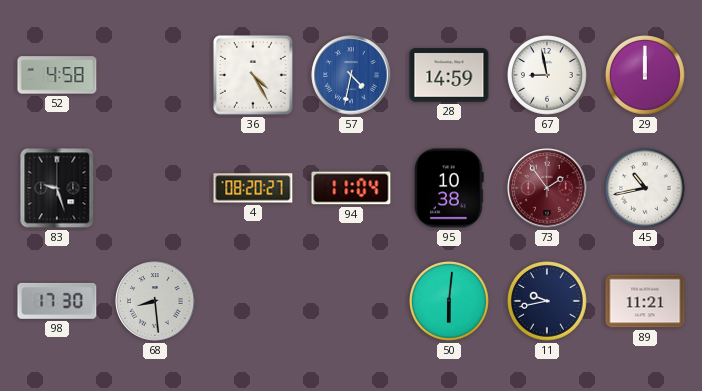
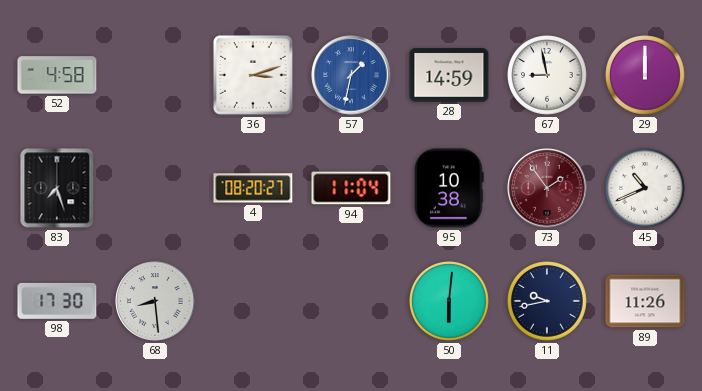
36: 4:25 -> 3:12
57: 4:32 -> 1:32
83: 9:27 -> 7:27
45: 10:43 -> 10:41
89: 11:21 -> 11:26
